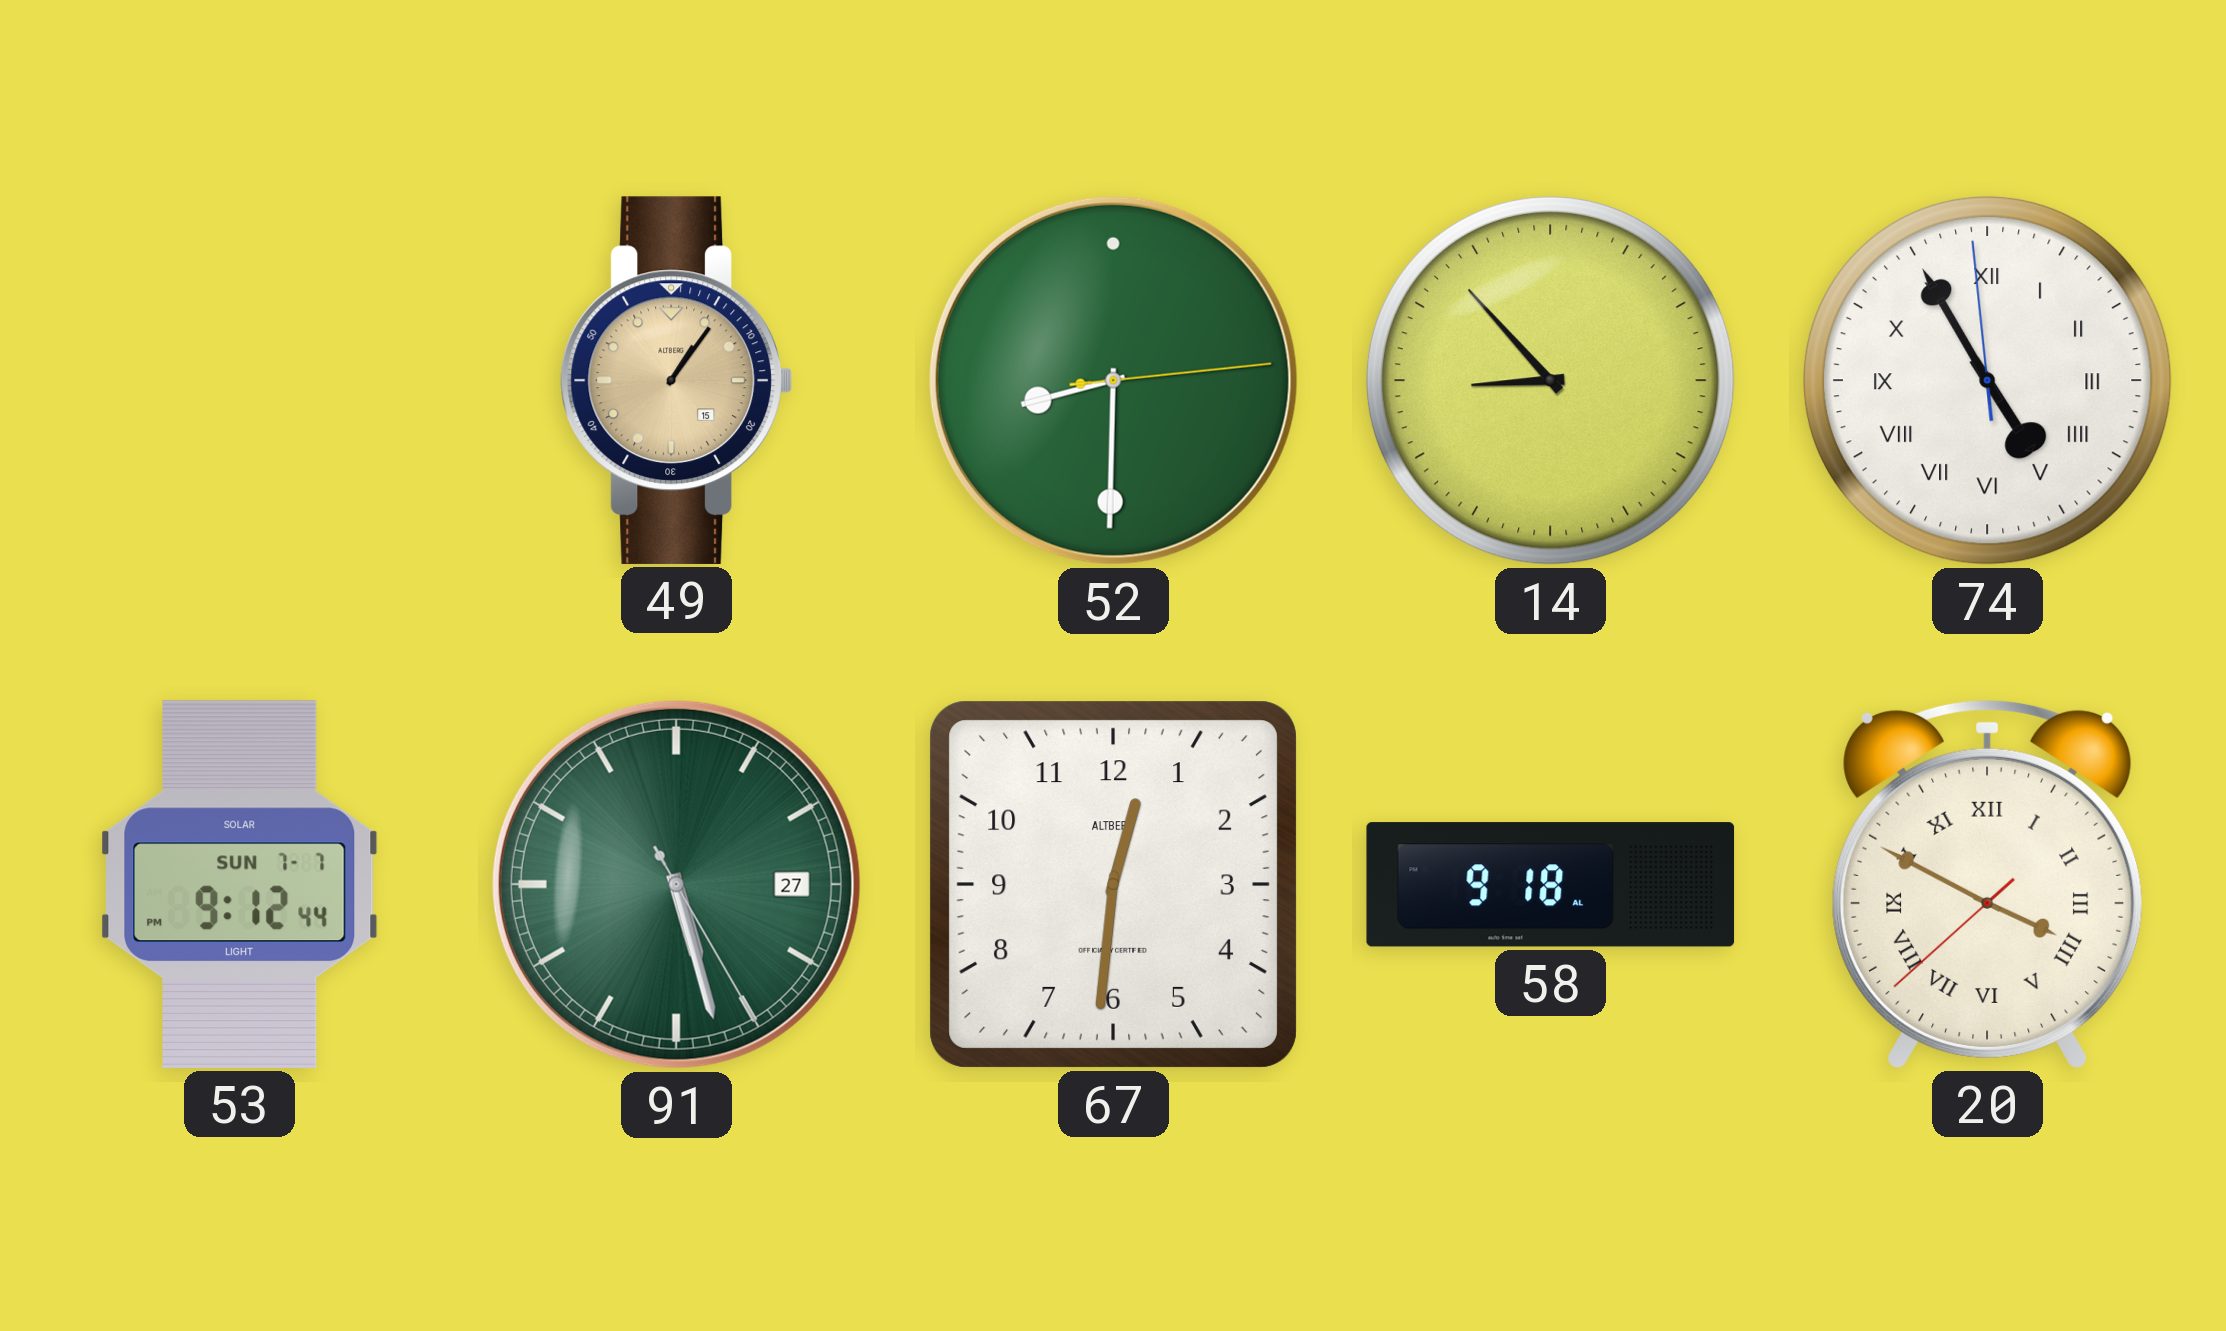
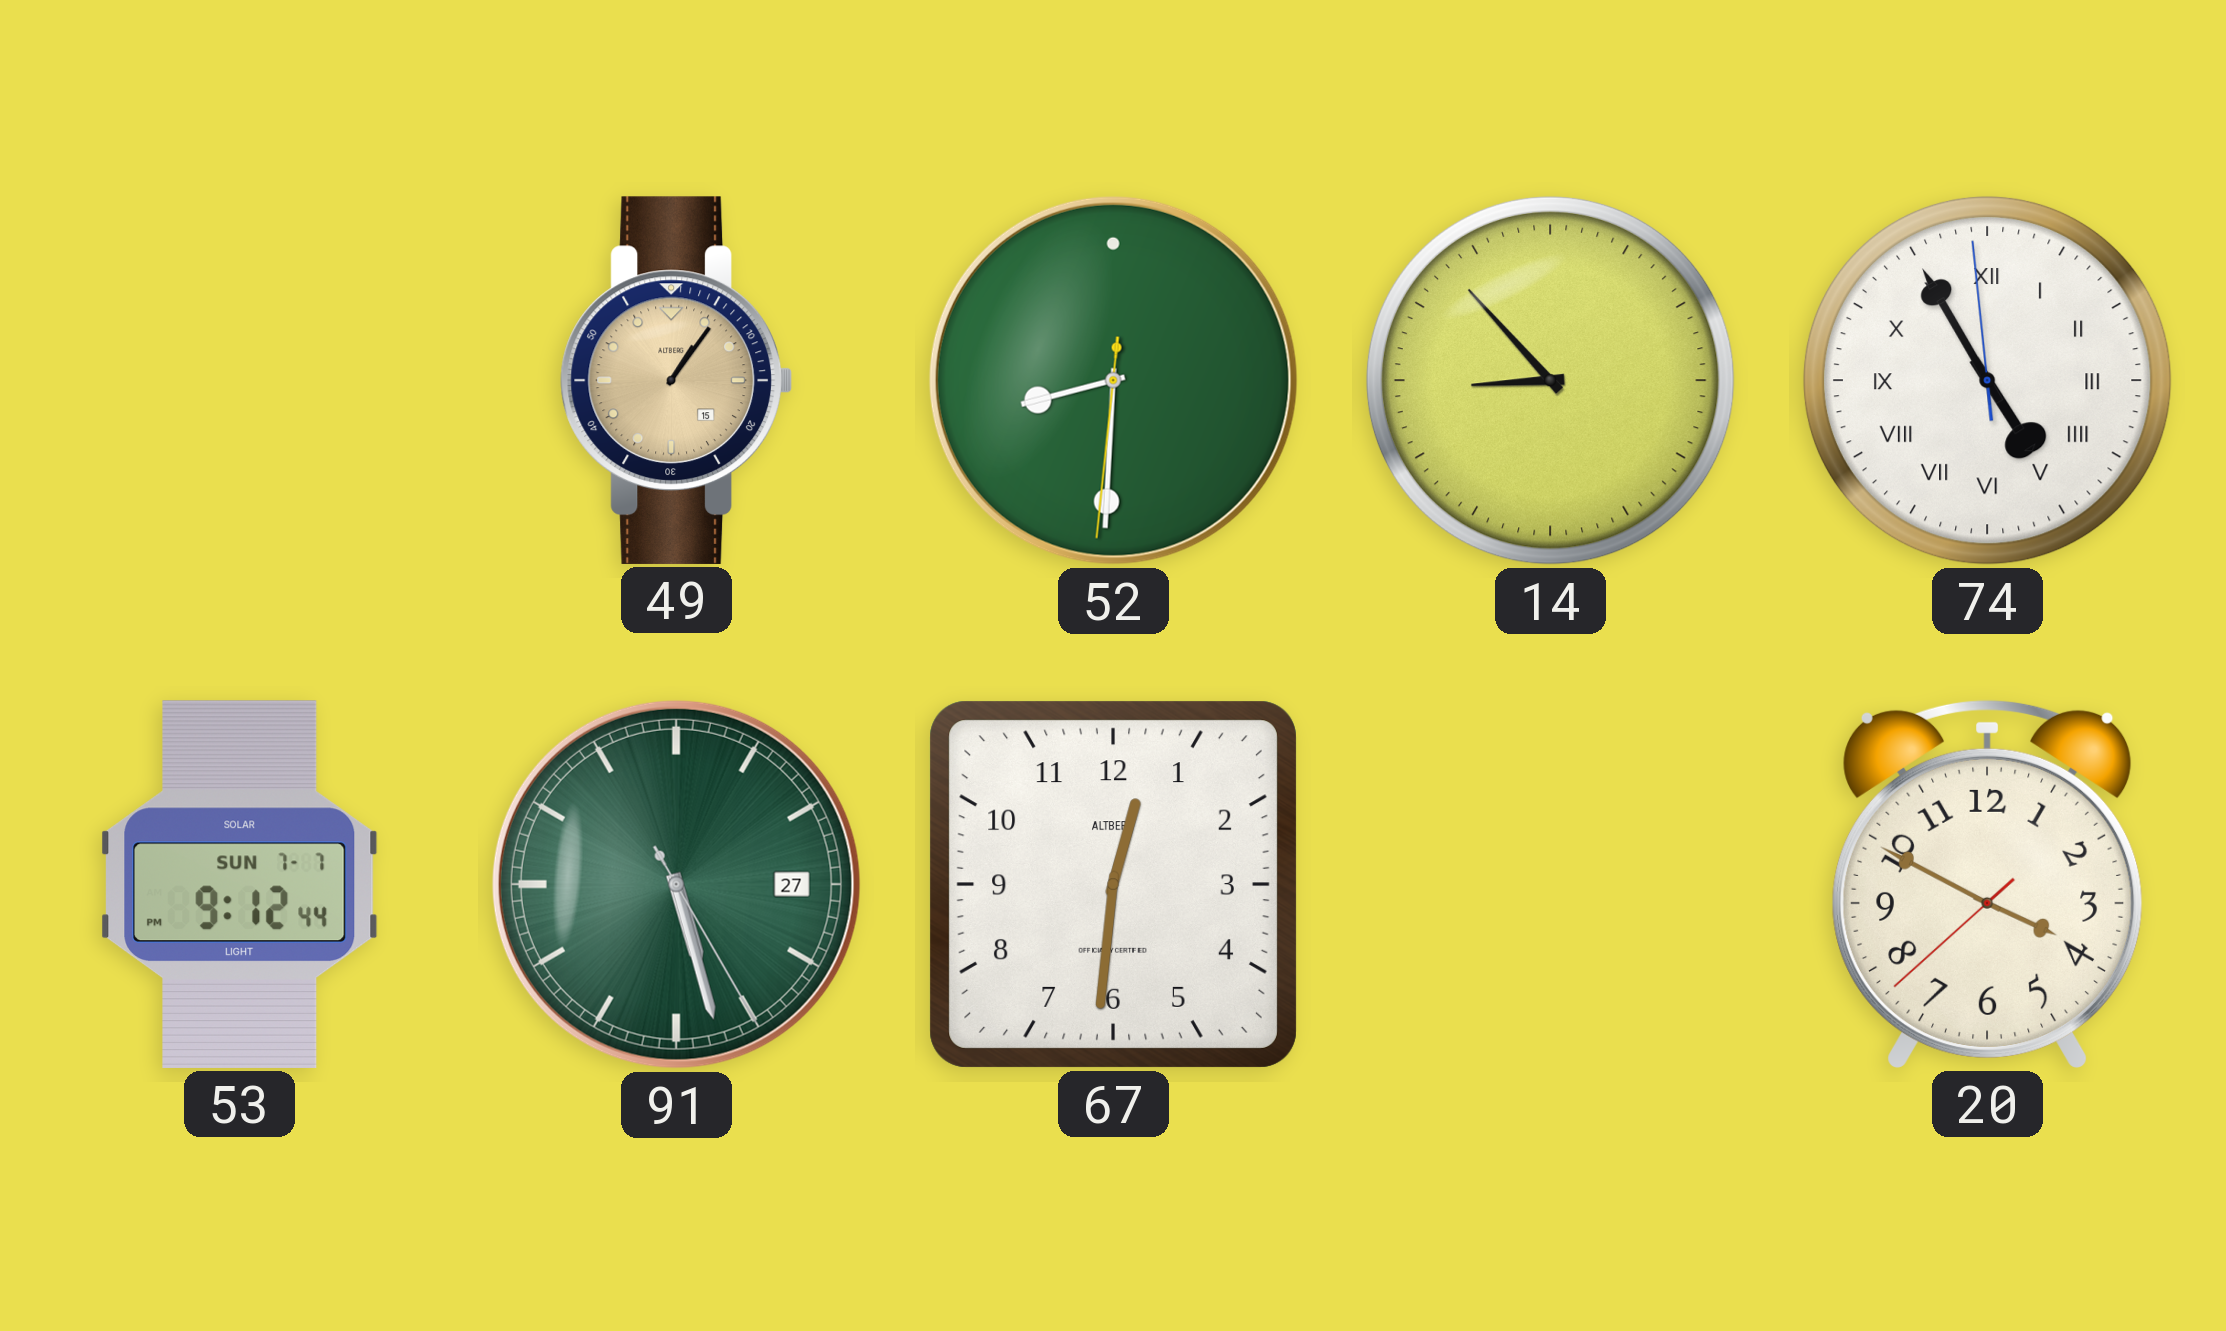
52: 8:30:14 -> 8:30:31
58: 9:18 -> none
20 numerals: Roman -> Arabic
